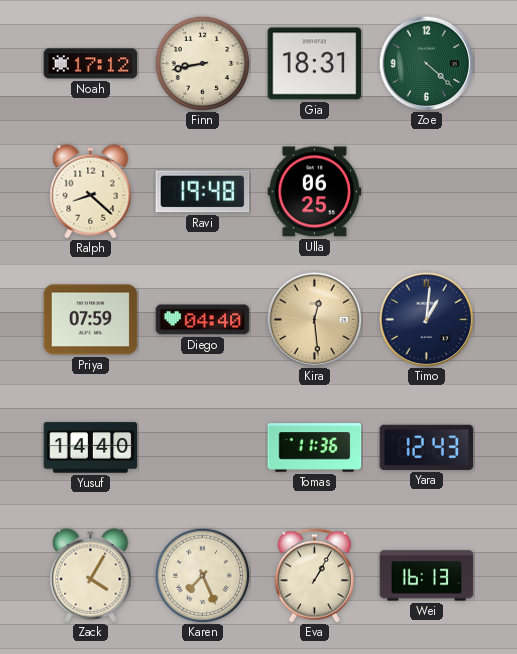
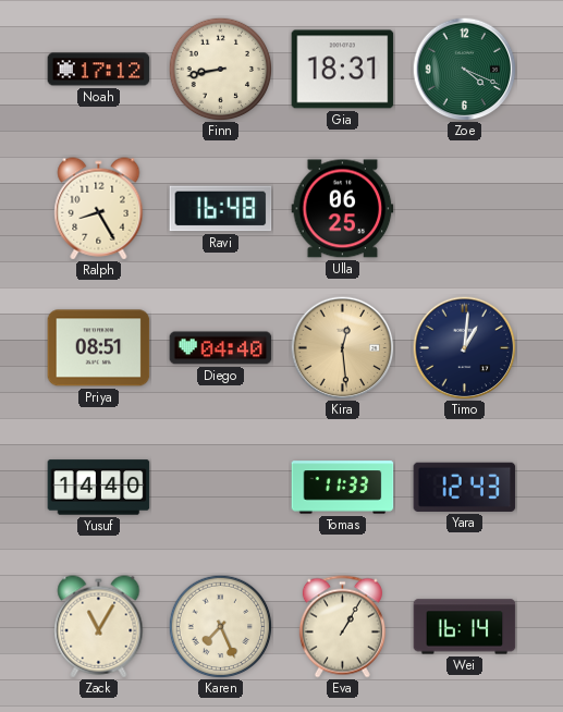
Zoe: 4:22 -> 4:19
Ralph: 8:22 -> 8:25
Ravi: 19:48 -> 16:48
Priya: 07:59 -> 08:51
Tomas: 11:36 -> 11:33
Zack: 4:05 -> 11:05
Wei: 16:13 -> 16:14
